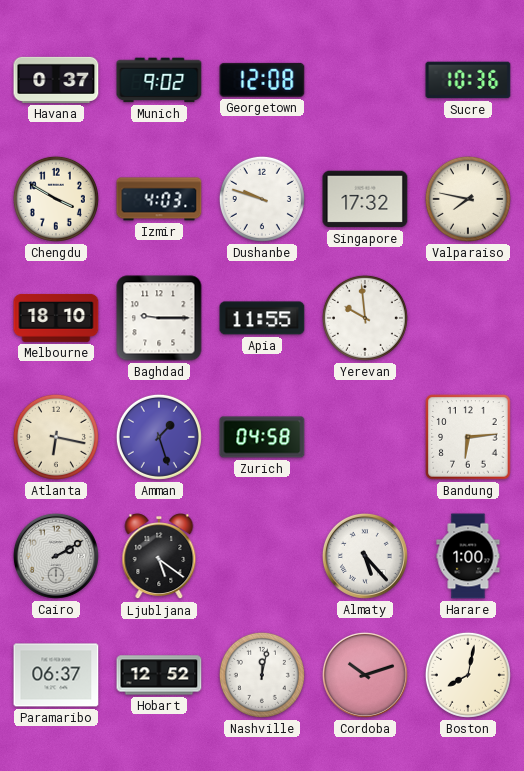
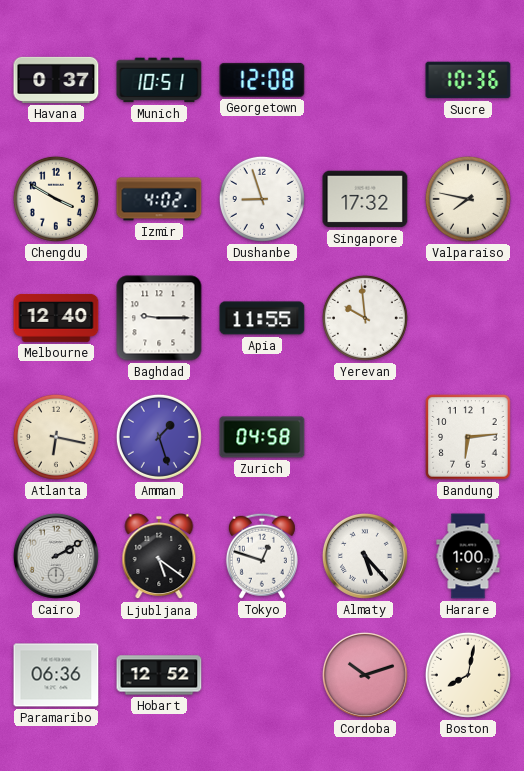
Munich: 9:02 -> 10:51
Izmir: 4:03 -> 4:02
Dushanbe: 9:48 -> 8:57
Melbourne: 18:10 -> 12:40
Tokyo: none -> 12:48
Paramaribo: 06:37 -> 06:36
Nashville: 12:02 -> none
